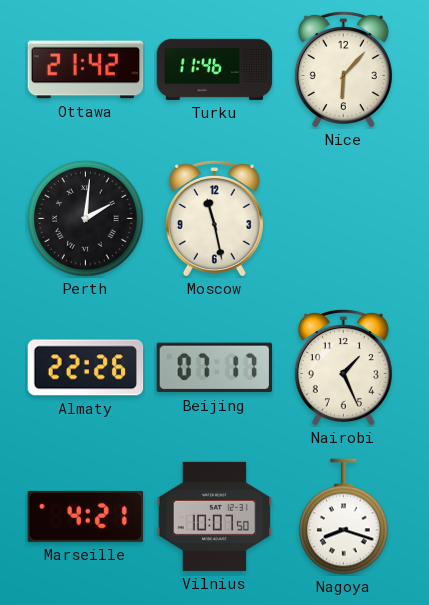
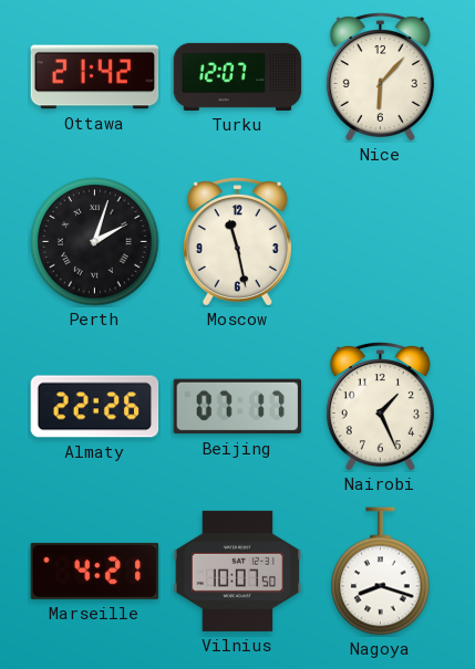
Turku: 11:46 -> 12:07
Perth: 2:01 -> 2:03
